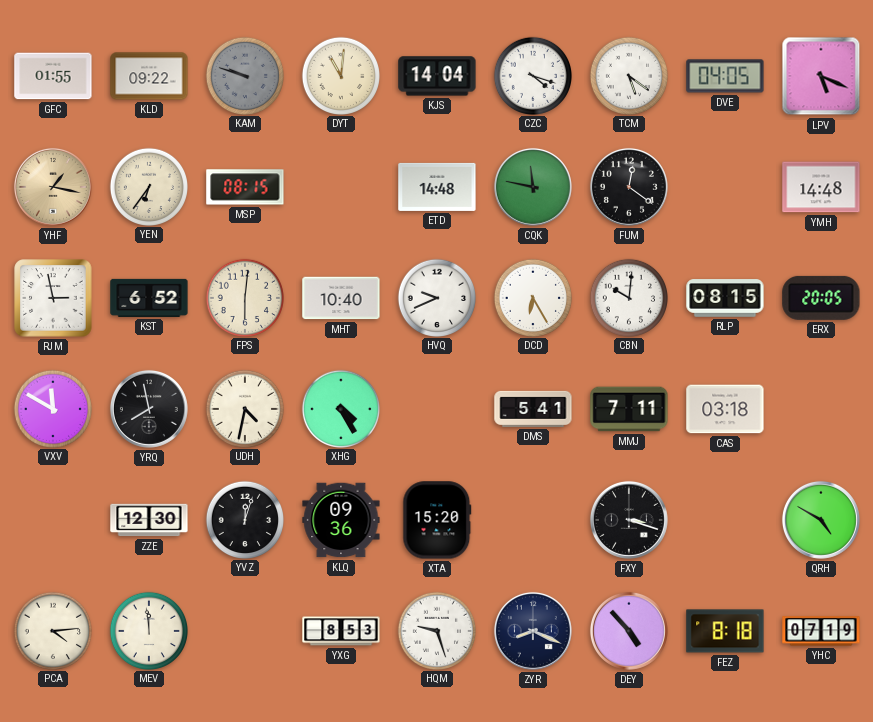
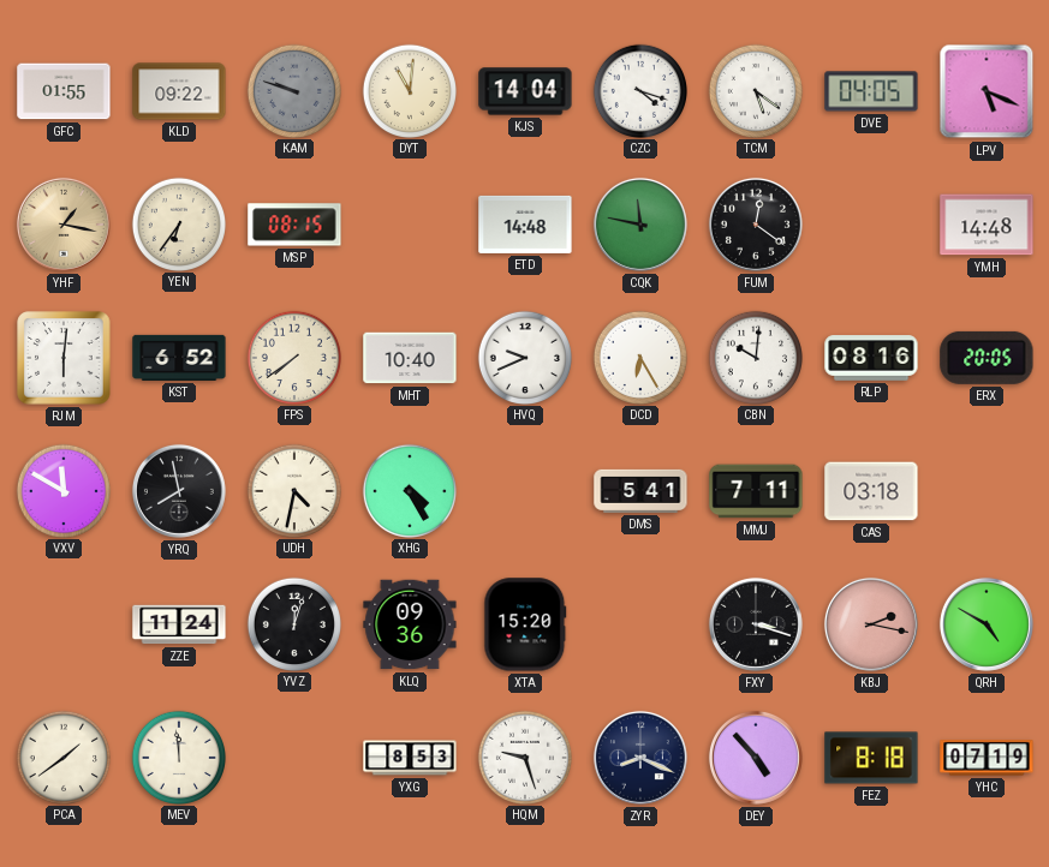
RJM: 2:58 -> 6:01
FPS: 6:01 -> 7:39
RLP: 08:15 -> 08:16
ZZE: 12:30 -> 11:24
KBJ: none -> 2:17
PCA: 4:14 -> 1:39
